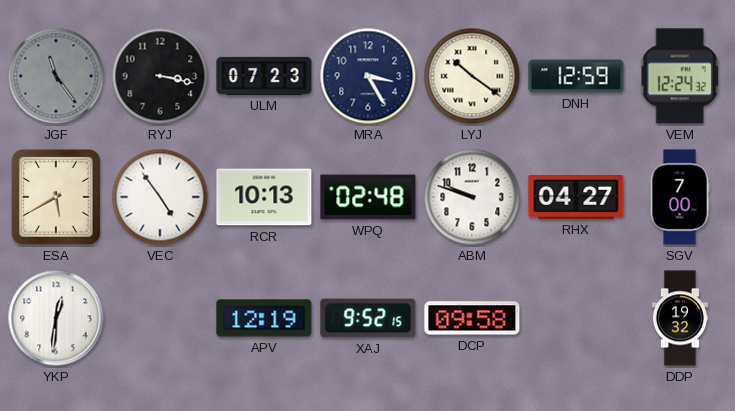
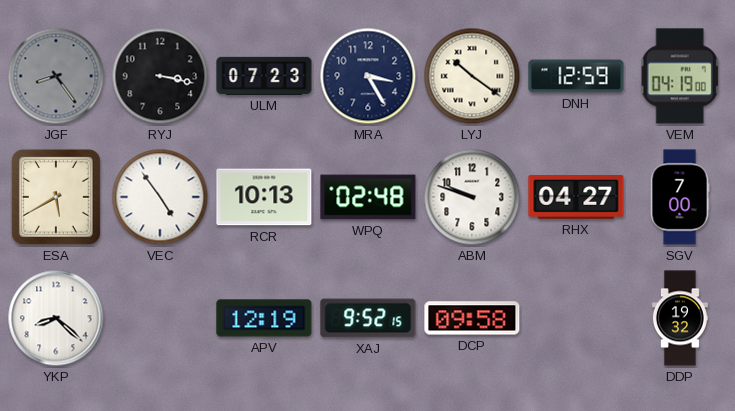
JGF: 11:24 -> 8:24
VEM: 12:24 -> 04:19
YKP: 12:31 -> 8:22
